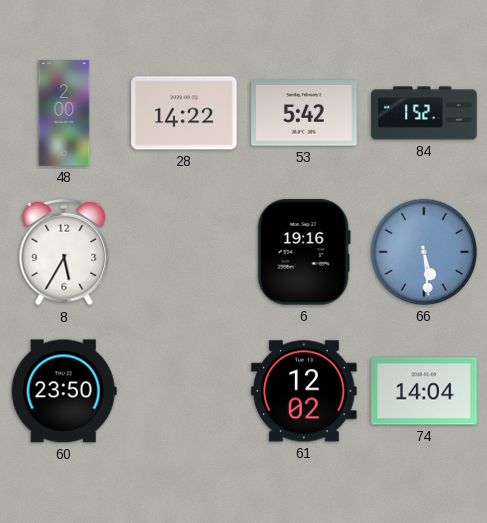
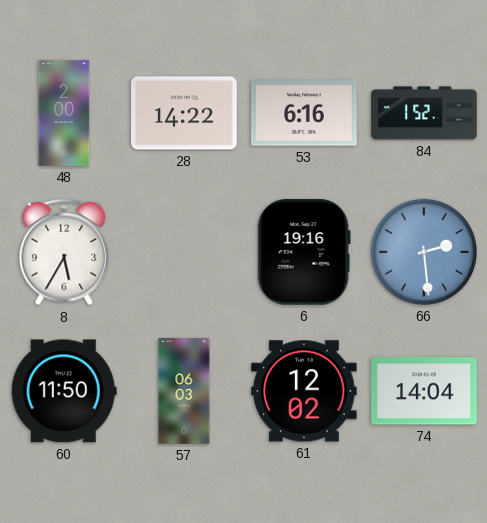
53: 5:42 -> 6:16
66: 5:29 -> 2:29
60: 23:50 -> 11:50
57: none -> 06:03
